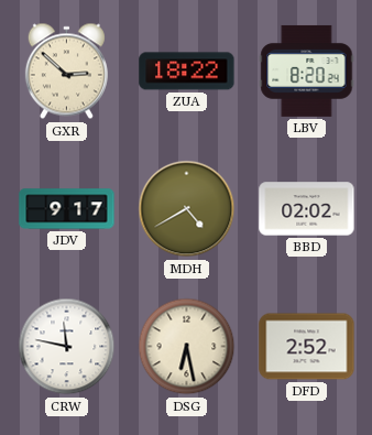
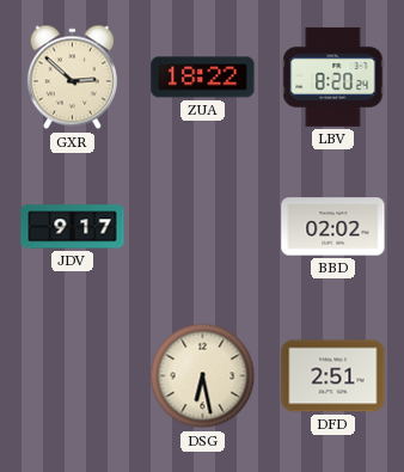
MDH: 4:40 -> none
CRW: 11:47 -> none
DFD: 2:52 -> 2:51
